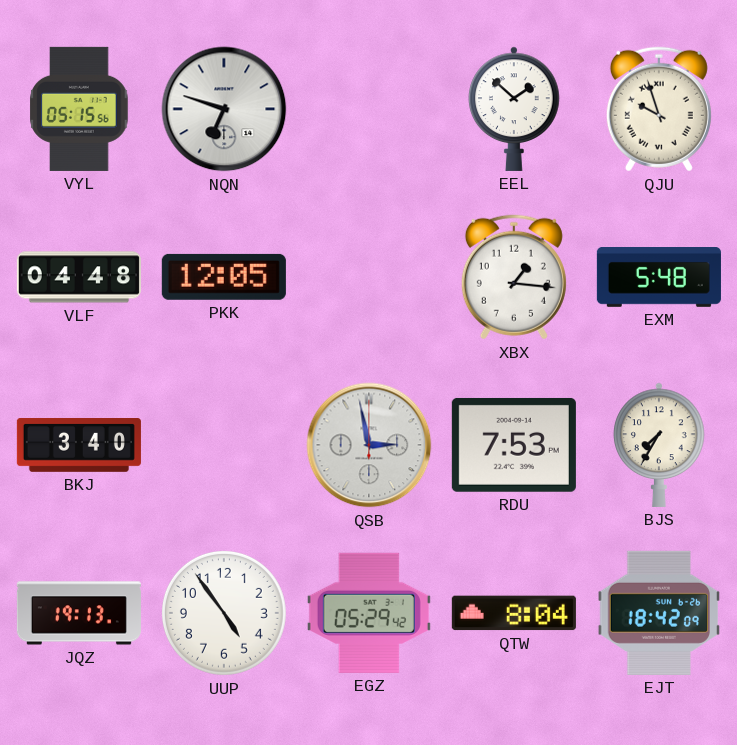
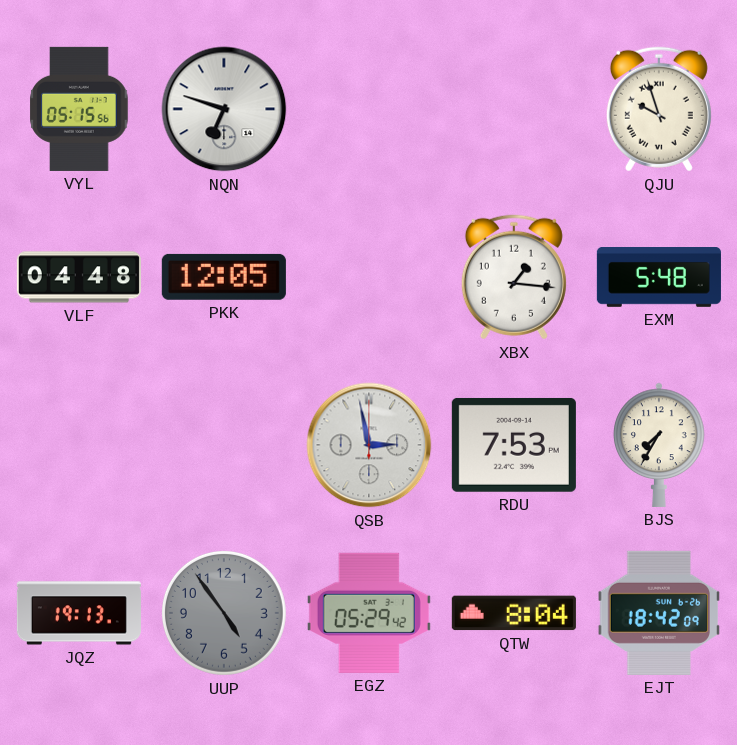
EEL: 1:52 -> none
BKJ: 3:40 -> none
UUP dial: white -> grey
